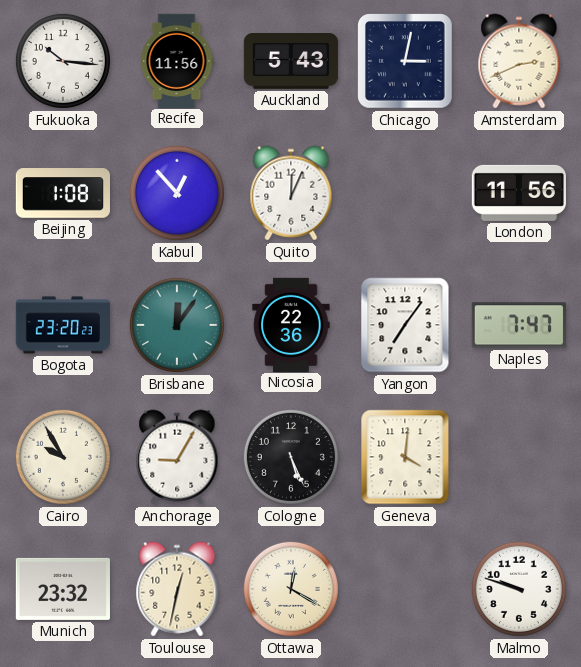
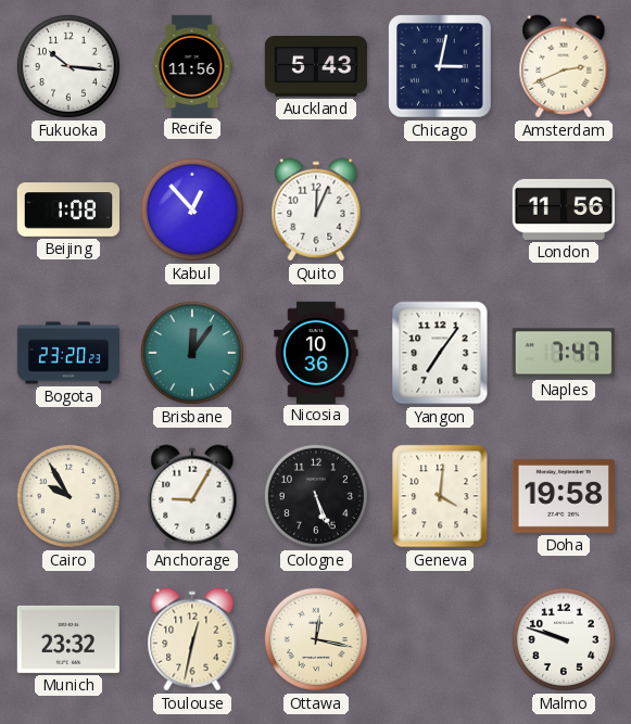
Nicosia: 22:36 -> 10:36
Doha: none -> 19:58
Ottawa: 12:20 -> 12:17
